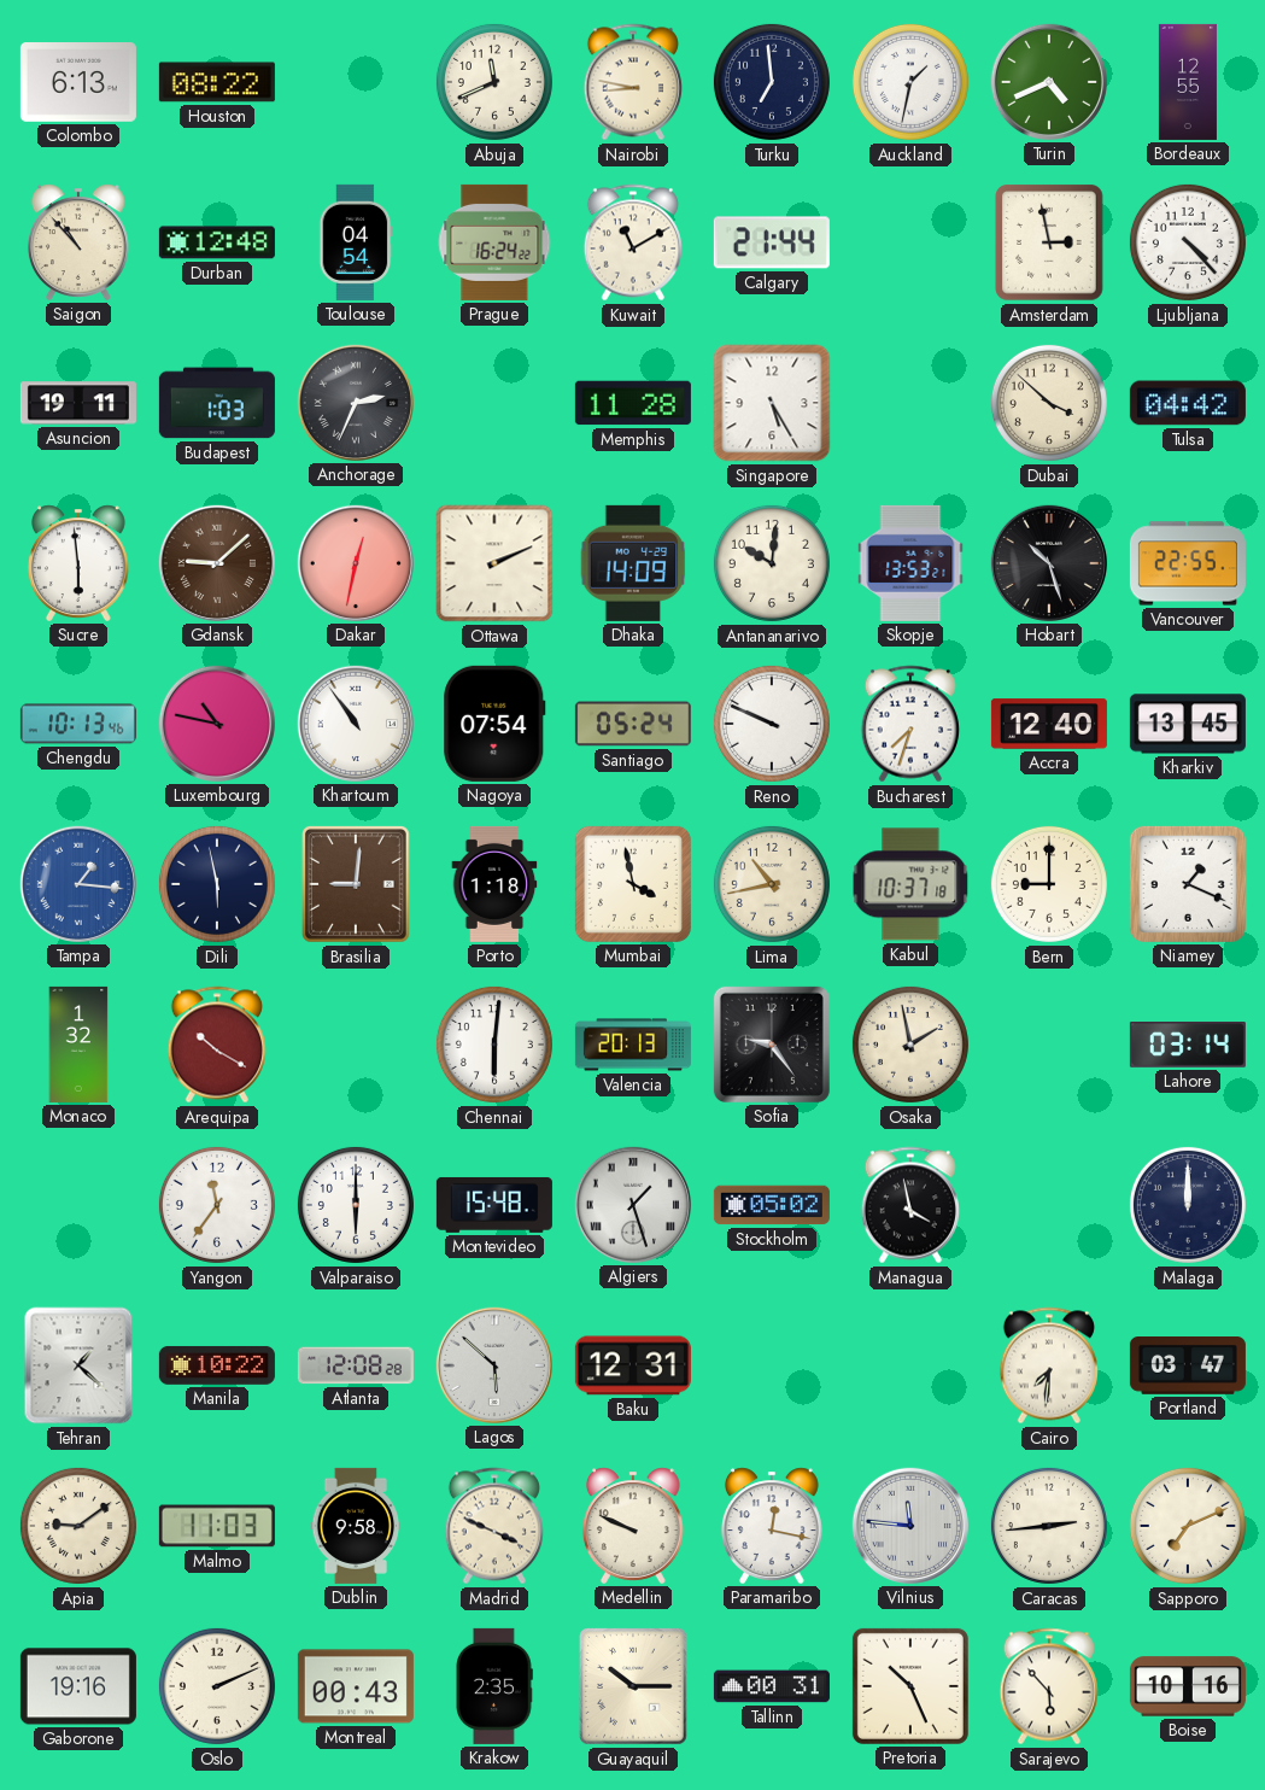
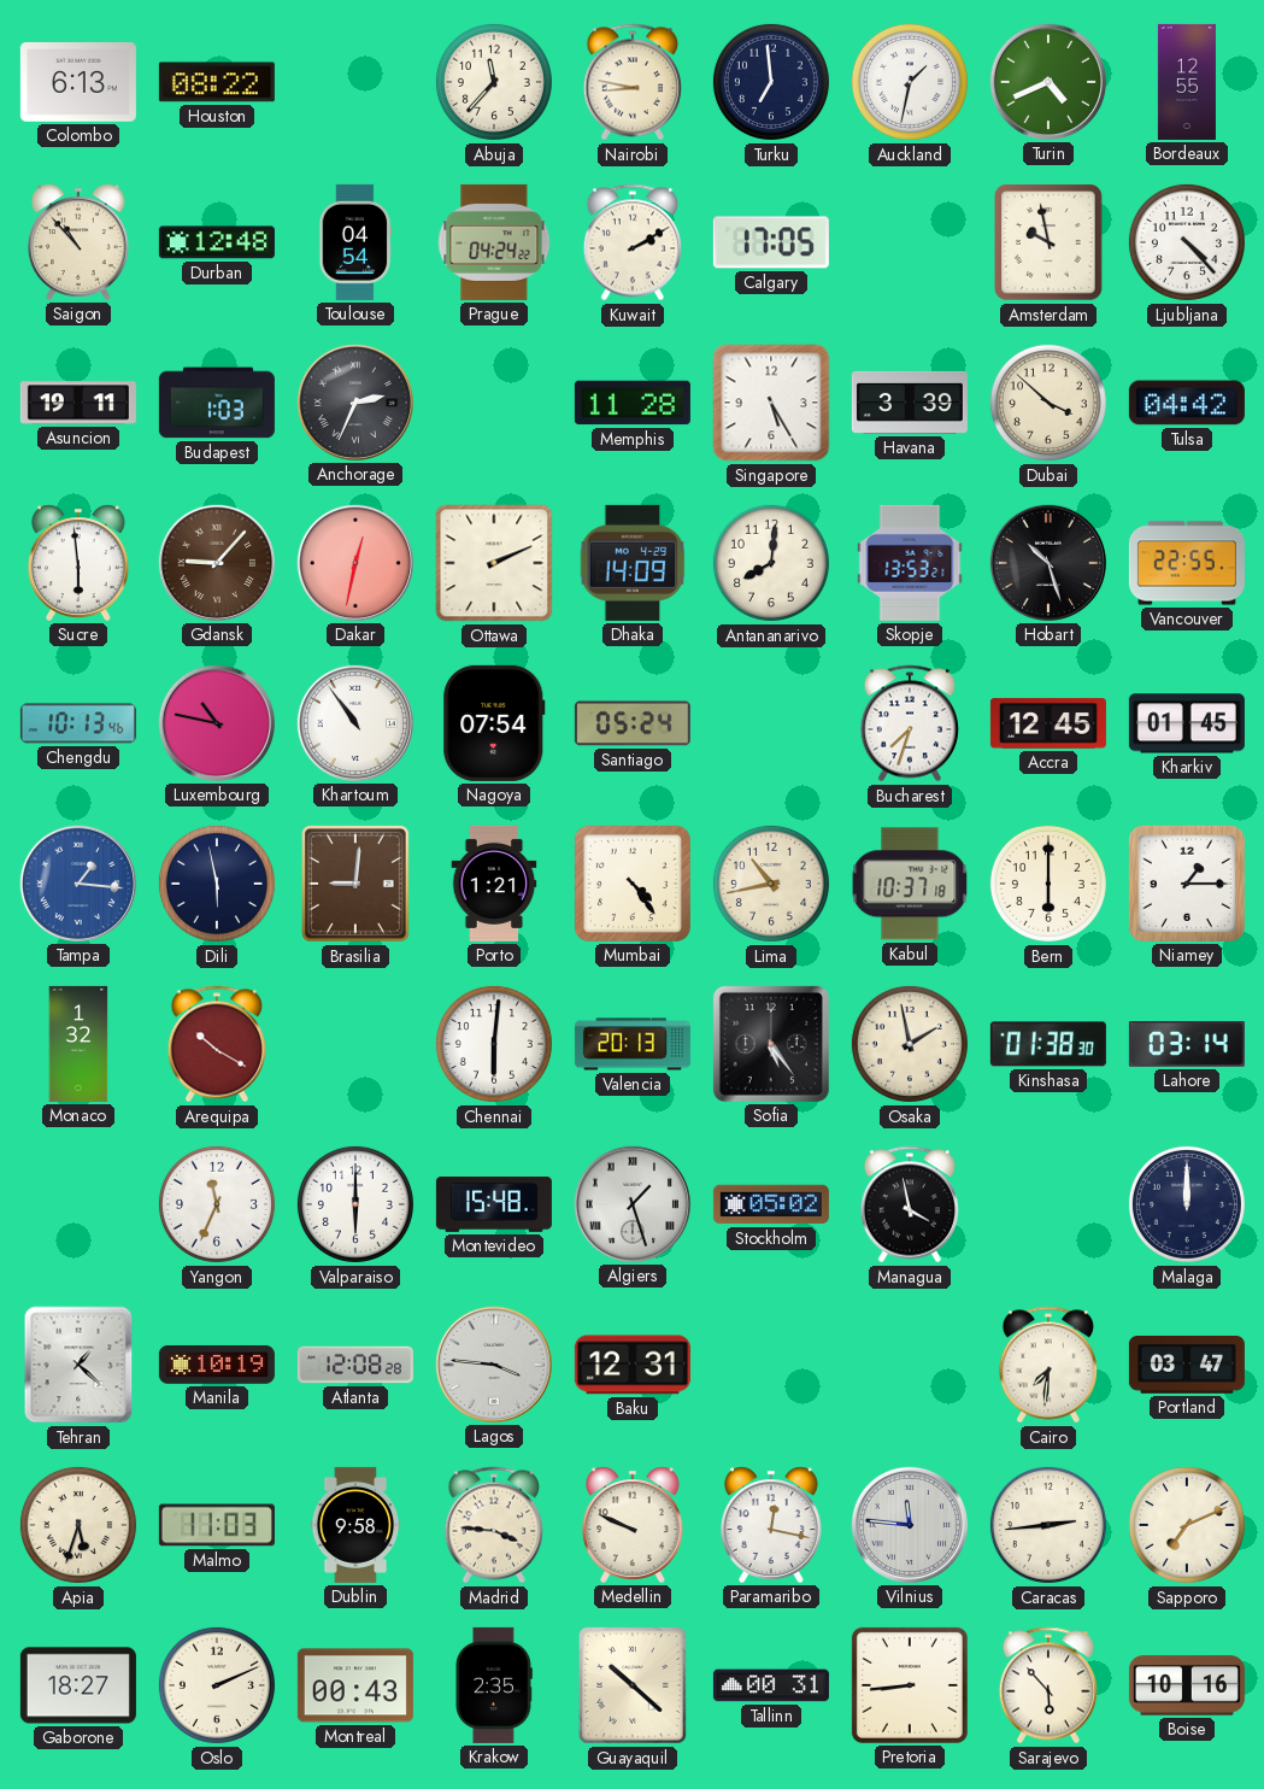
Abuja: 11:41 -> 11:37
Prague: 16:24 -> 04:24
Kuwait: 11:10 -> 2:10
Calgary: 21:44 -> 17:05
Amsterdam: 2:58 -> 9:58
Havana: none -> 3:39
Gdansk: 9:08 -> 9:07
Antananarivo: 10:01 -> 8:01
Reno: 9:49 -> none
Accra: 12:40 -> 12:45
Kharkiv: 13:45 -> 01:45
Porto: 1:18 -> 1:21
Mumbai: 3:58 -> 4:24
Bern: 9:00 -> 6:00
Niamey: 1:19 -> 1:15
Sofia: 9:24 -> 5:24
Kinshasa: none -> 01:38
Yangon: 11:36 -> 11:34
Manila: 10:22 -> 10:19
Lagos: 5:52 -> 3:46
Apia: 9:09 -> 5:33
Madrid: 3:49 -> 3:46
Gaborone: 19:16 -> 18:27
Guayaquil: 10:15 -> 10:22
Pretoria: 10:26 -> 8:44
